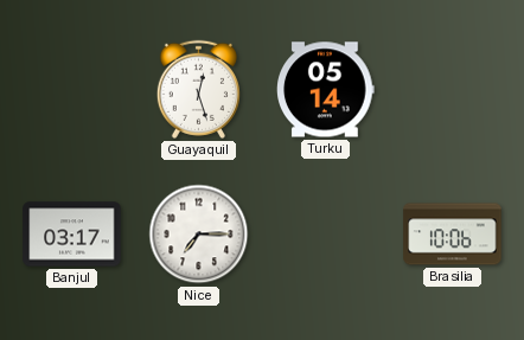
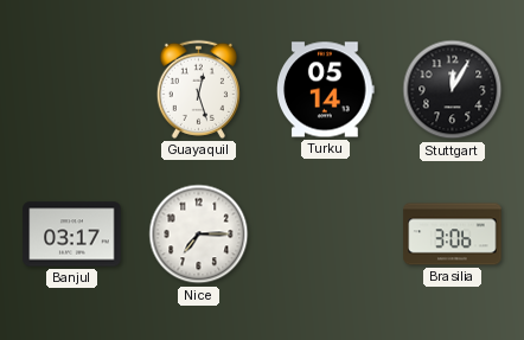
Stuttgart: none -> 12:05
Brasilia: 10:06 -> 3:06
